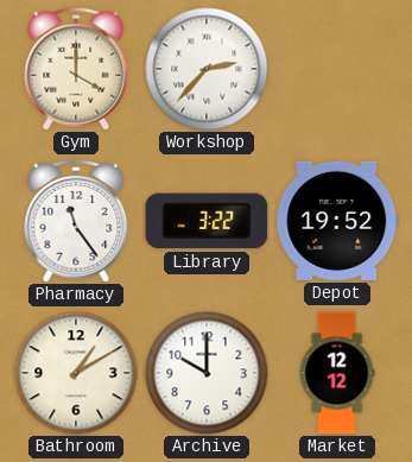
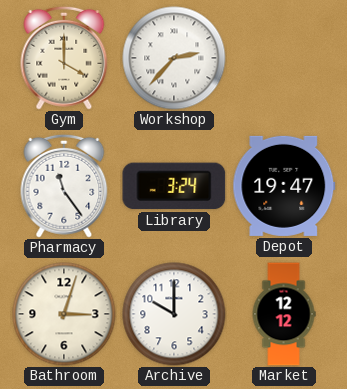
Library: 3:22 -> 3:24
Depot: 19:52 -> 19:47
Bathroom: 1:10 -> 3:03
